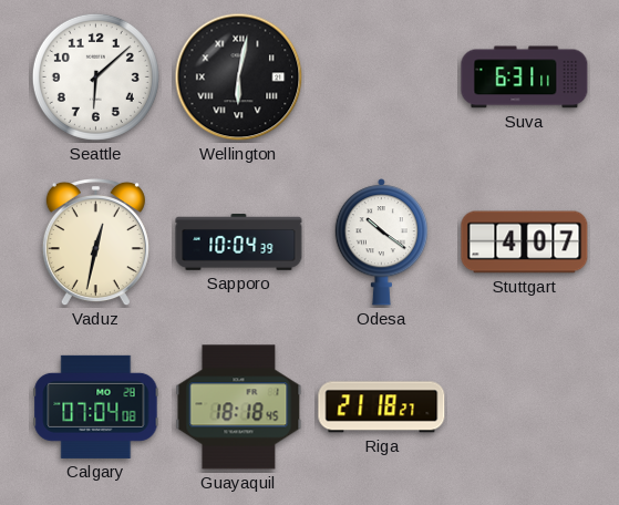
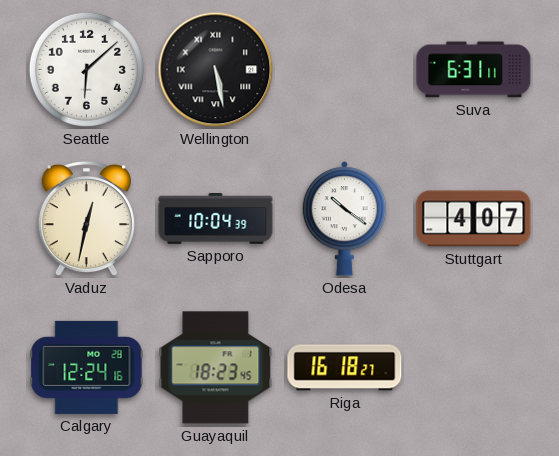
Wellington: 6:02 -> 5:28
Calgary: 07:04 -> 12:24
Guayaquil: 18:18 -> 18:23
Riga: 21:18 -> 16:18
